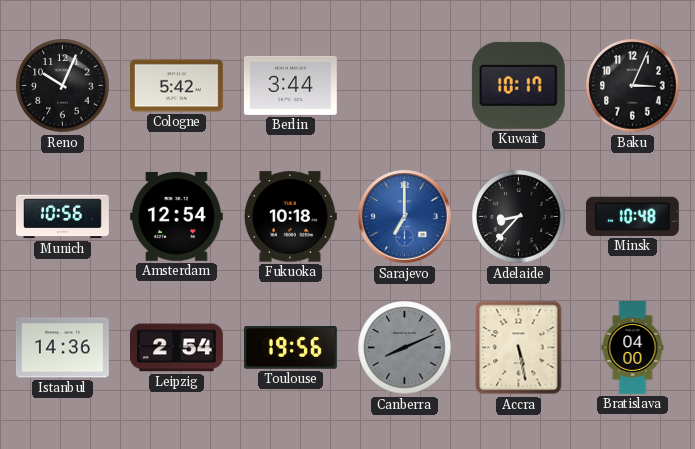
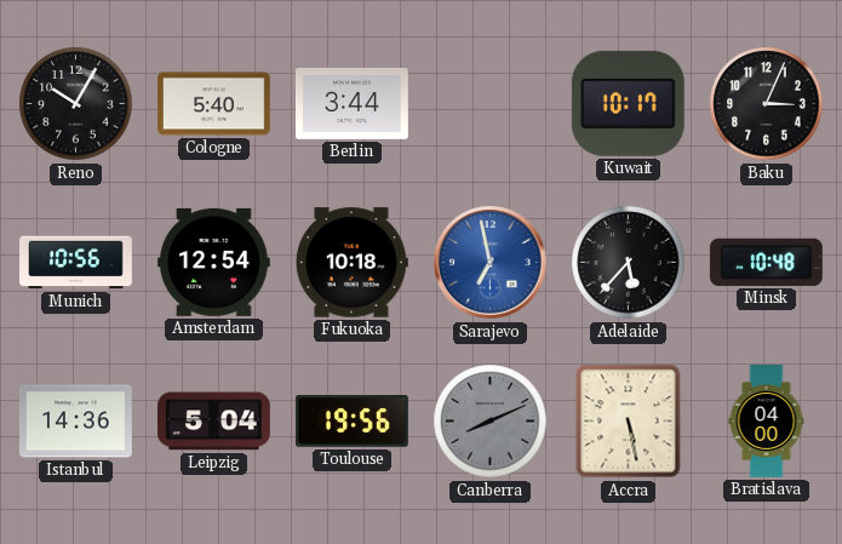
Reno: 10:04 -> 10:05
Cologne: 5:42 -> 5:40
Sarajevo: 7:00 -> 6:58
Adelaide: 8:37 -> 5:37
Leipzig: 2:54 -> 5:04
